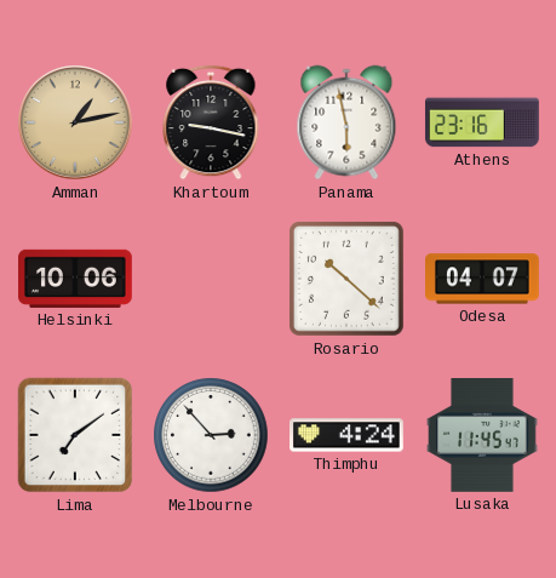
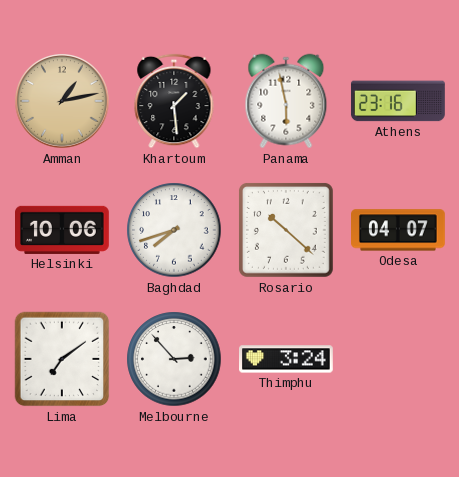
Khartoum: 9:17 -> 1:29
Baghdad: none -> 7:42
Thimphu: 4:24 -> 3:24
Lusaka: 11:45 -> none
